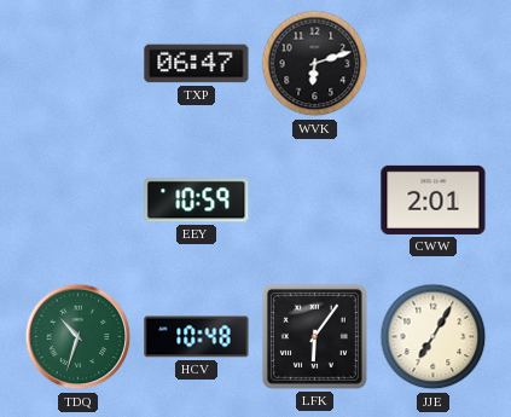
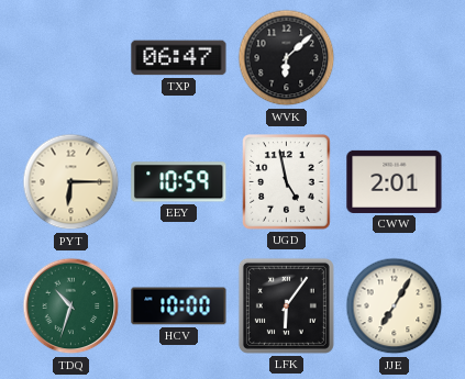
WVK: 6:12 -> 6:08
PYT: none -> 6:15
UGD: none -> 4:58
HCV: 10:48 -> 10:00
